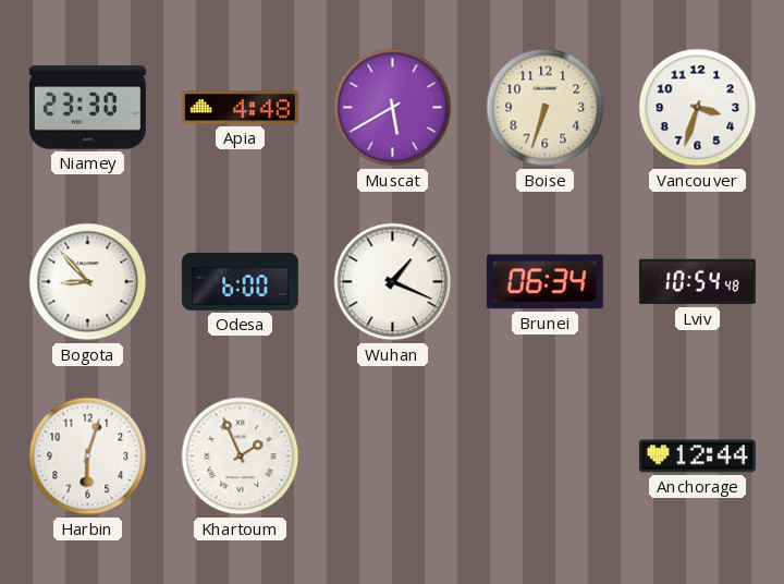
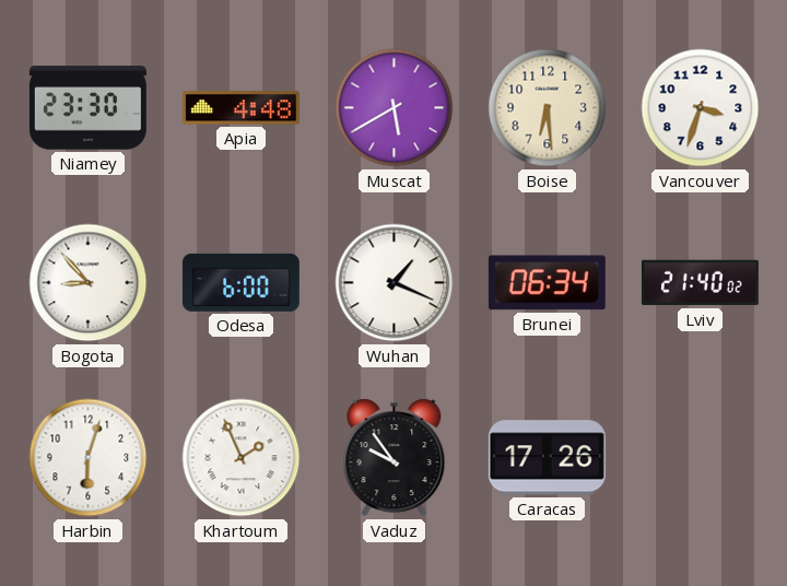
Boise: 6:33 -> 6:29
Lviv: 10:54 -> 21:40
Vaduz: none -> 9:54
Caracas: none -> 17:26
Anchorage: 12:44 -> none
